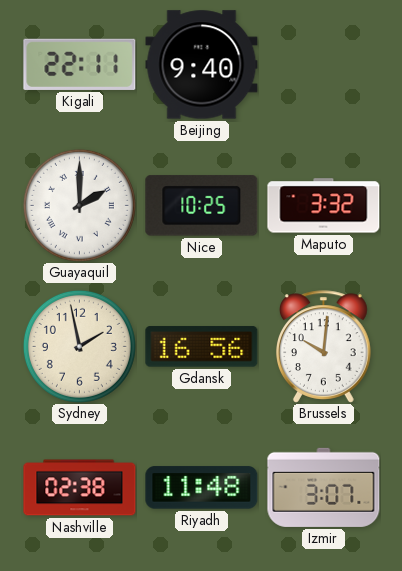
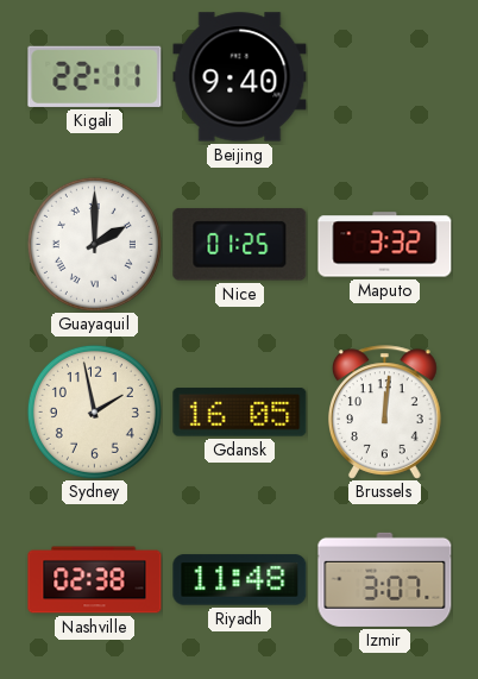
Nice: 10:25 -> 01:25
Gdansk: 16:56 -> 16:05
Brussels: 10:01 -> 12:01
